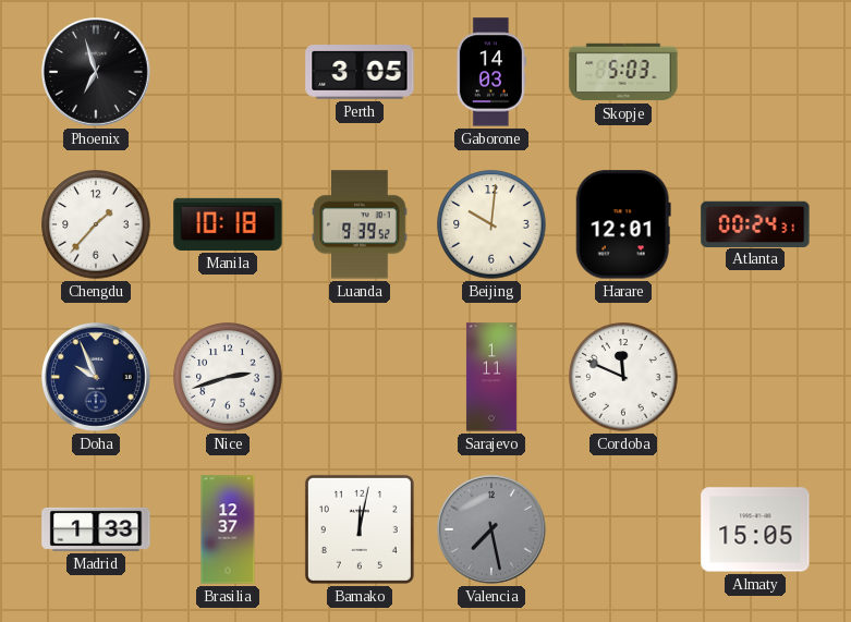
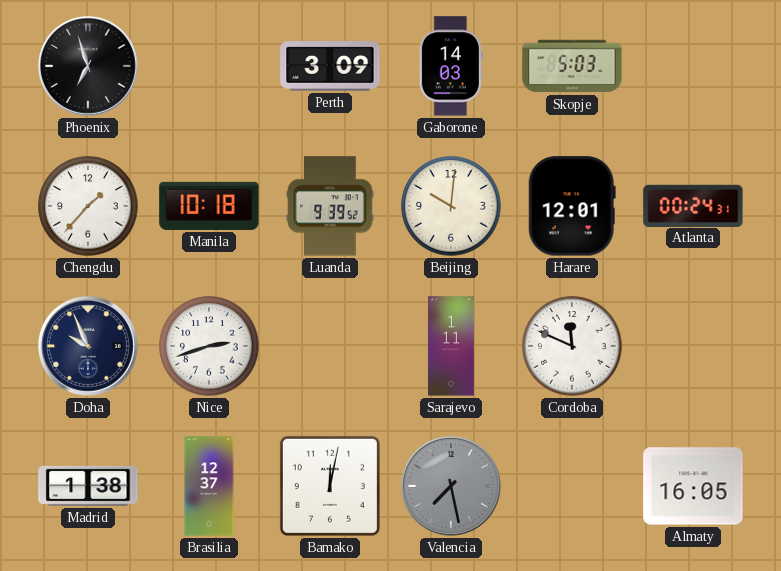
Perth: 3:05 -> 3:09
Madrid: 1:33 -> 1:38
Almaty: 15:05 -> 16:05
